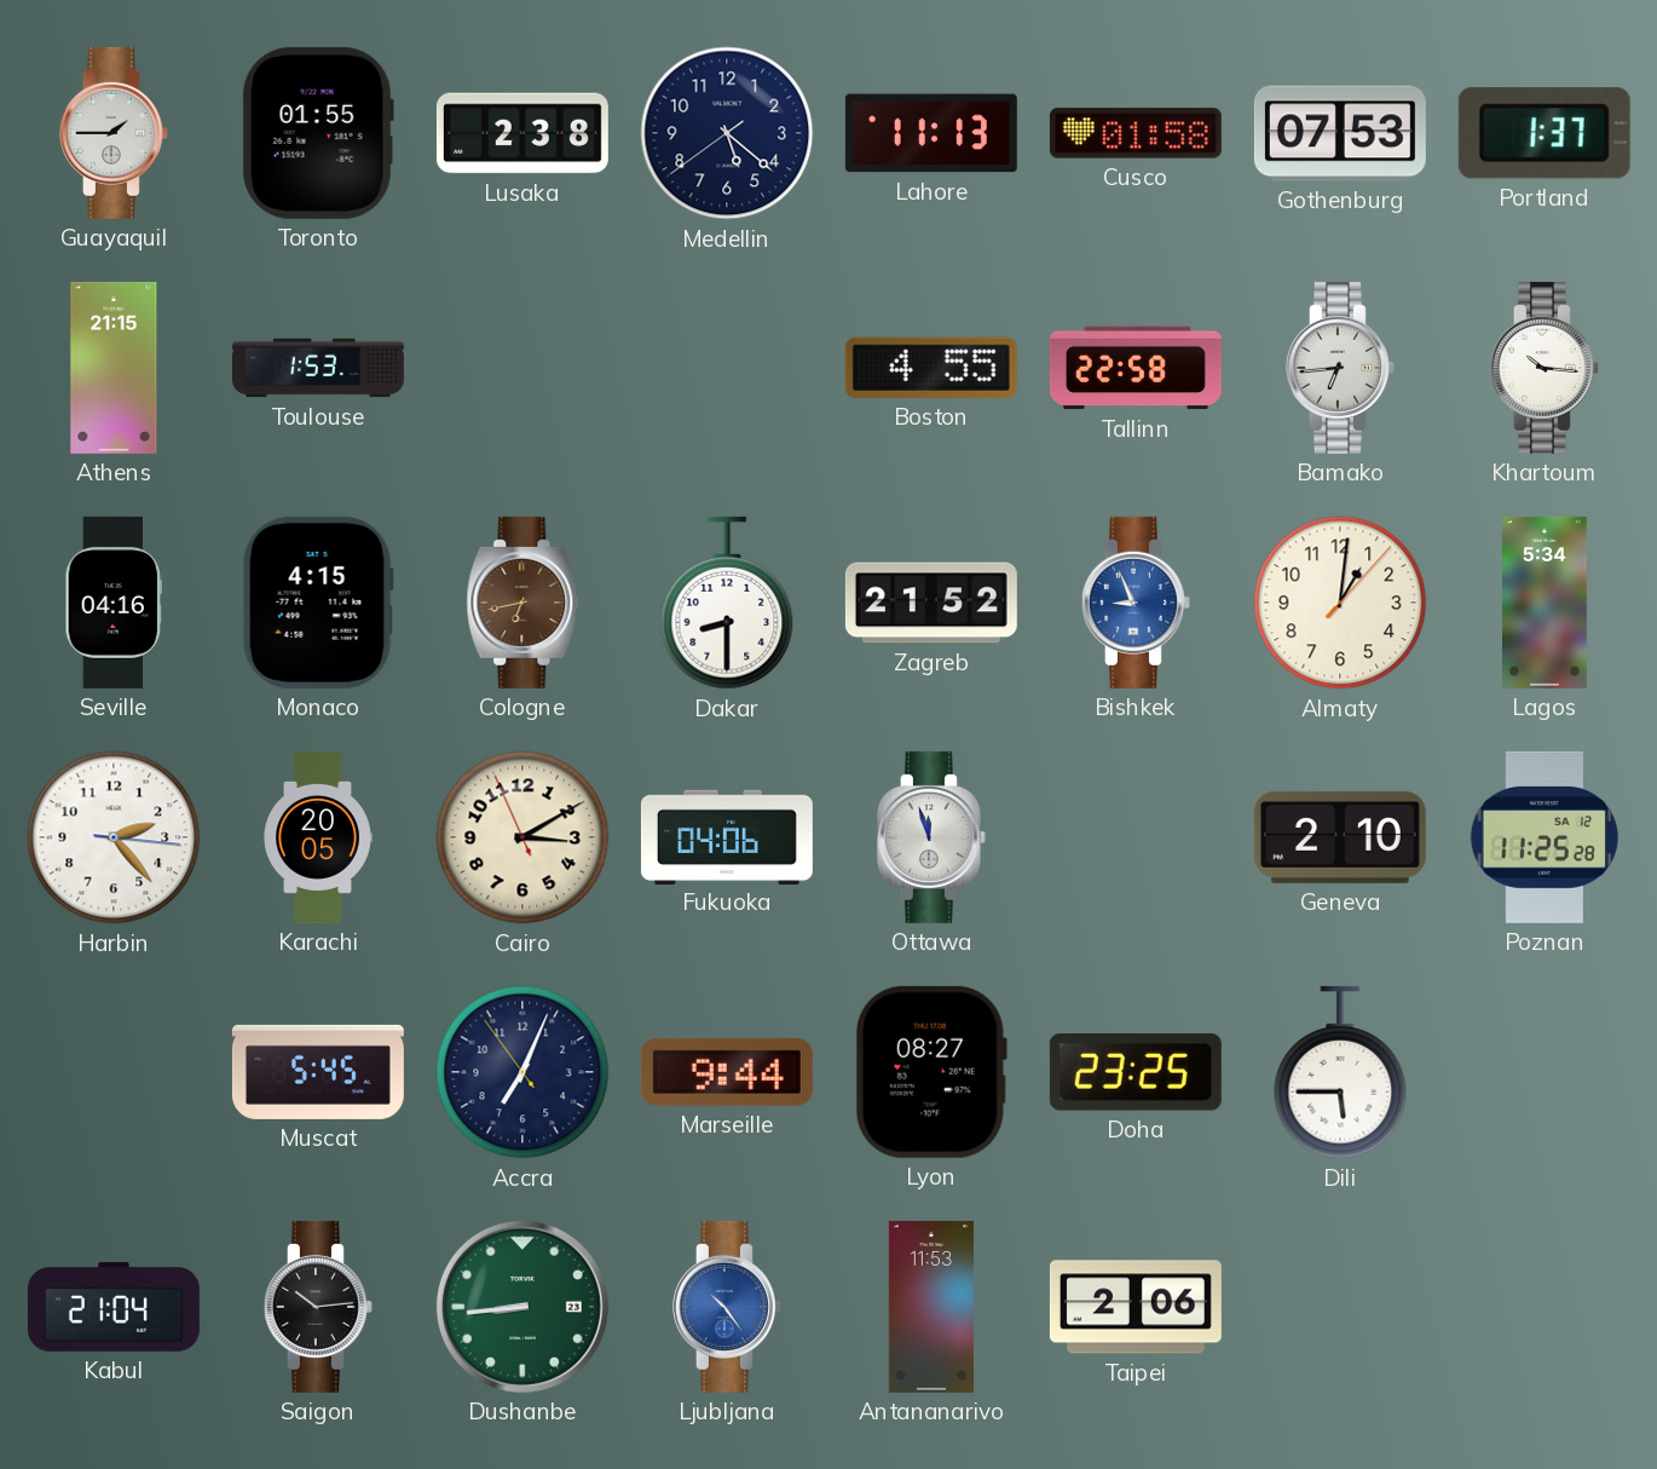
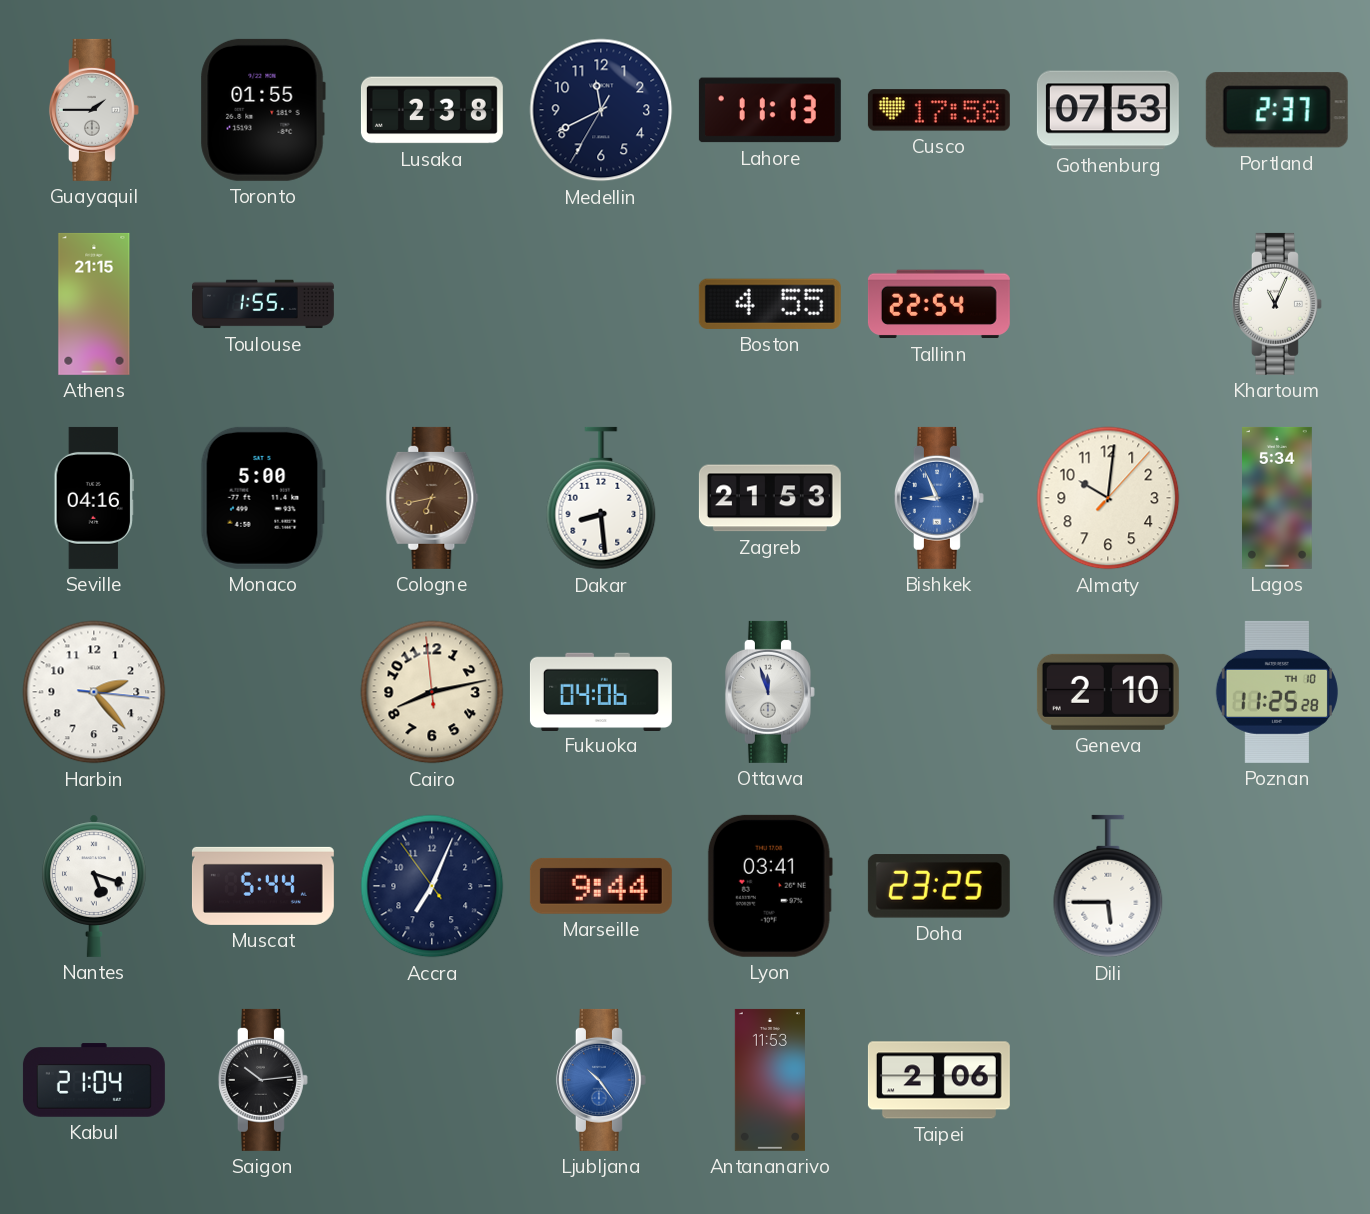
Medellin: 5:21 -> 11:40
Cusco: 01:58 -> 17:58
Portland: 1:37 -> 2:37
Toulouse: 1:53 -> 1:55
Tallinn: 22:58 -> 22:54
Bamako: 6:44 -> none
Khartoum: 10:16 -> 11:04
Monaco: 4:15 -> 5:00
Dakar: 8:30 -> 8:29
Zagreb: 21:52 -> 21:53
Almaty: 1:01 -> 10:01
Karachi: 20:05 -> none
Cairo: 3:09 -> 8:12
Poznan date: SA 12 -> TH 10
Nantes: none -> 5:18
Muscat: 5:45 -> 5:44
Lyon: 08:27 -> 03:41
Dushanbe: 8:44 -> none
